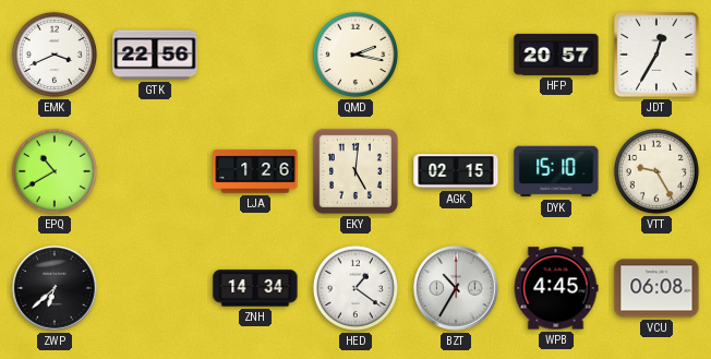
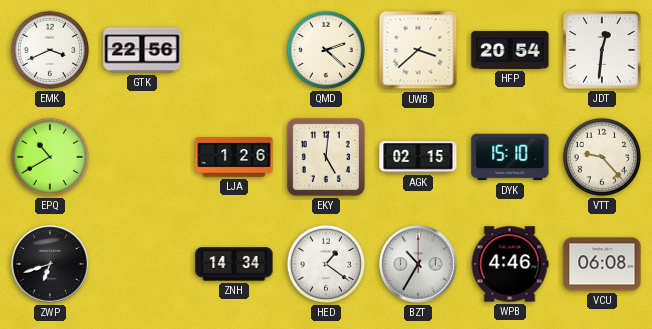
QMD: 2:17 -> 2:22
UWB: none -> 3:38
HFP: 20:57 -> 20:54
JDT: 12:35 -> 12:31
VTT: 9:25 -> 9:23
ZWP: 6:38 -> 6:42
WPB: 4:45 -> 4:46
